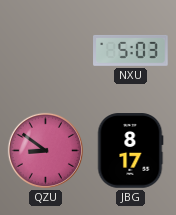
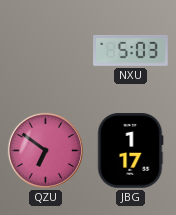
QZU: 8:51 -> 6:51
JBG: 8:17 -> 1:17
